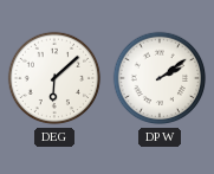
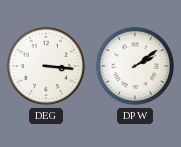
DEG: 6:08 -> 3:16
